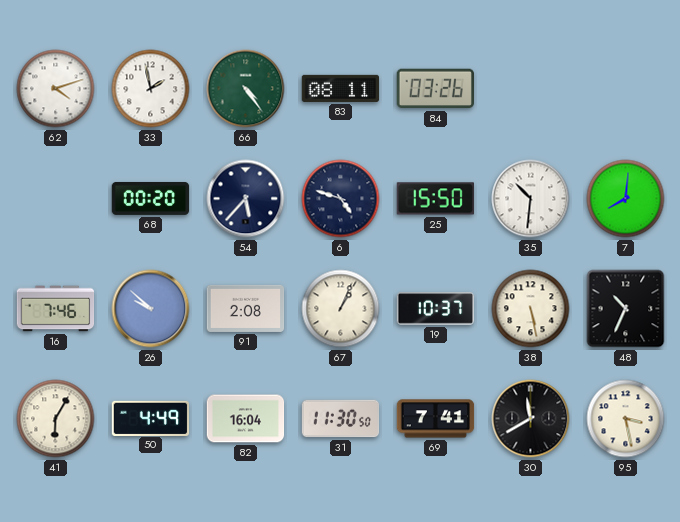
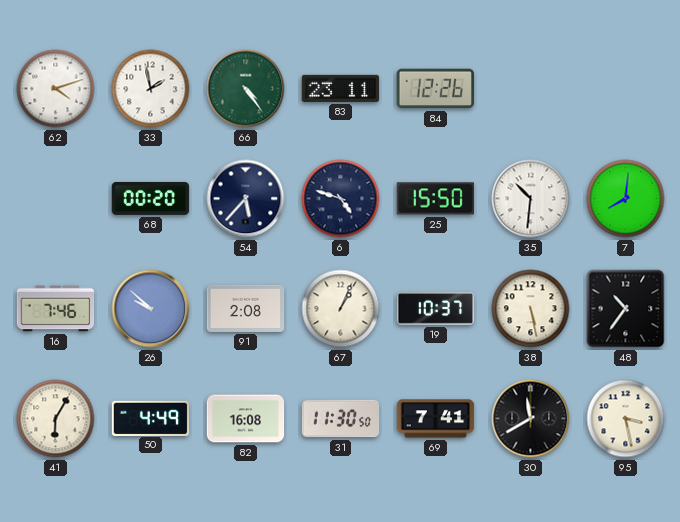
83: 08:11 -> 23:11
84: 03:26 -> 12:26
48: 10:34 -> 10:36
82: 16:04 -> 16:08
